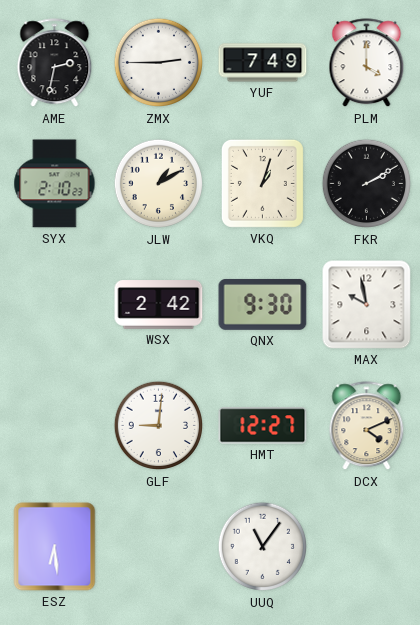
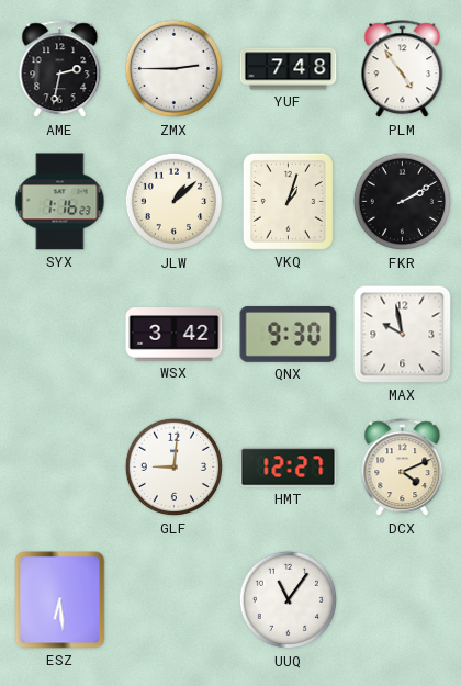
YUF: 7:49 -> 7:48
PLM: 4:00 -> 4:54
SYX: 2:10 -> 1:16
JLW: 1:10 -> 1:08
WSX: 2:42 -> 3:42
